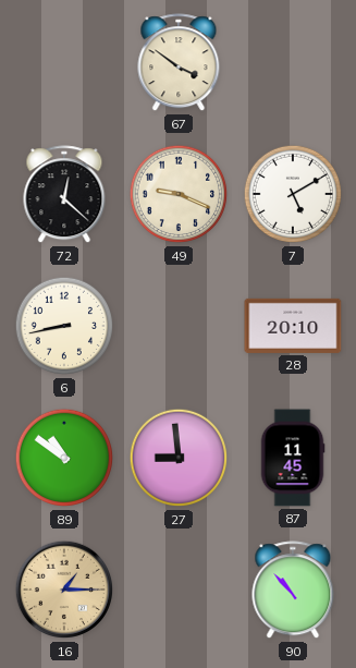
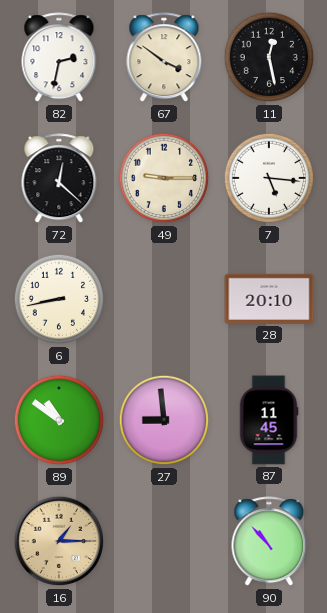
82: none -> 2:32
11: none -> 12:28
49: 9:19 -> 9:15
7: 5:10 -> 5:16
